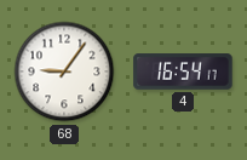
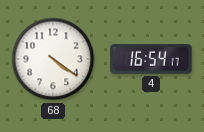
68: 9:06 -> 4:21
